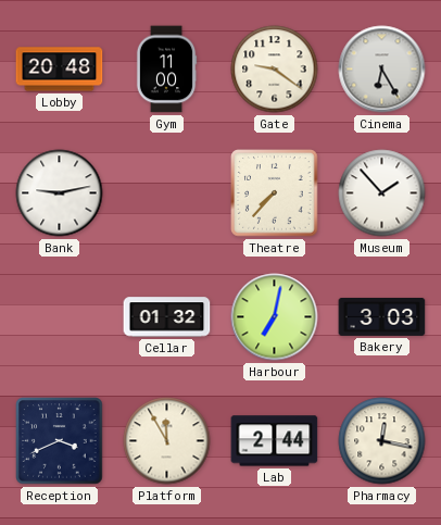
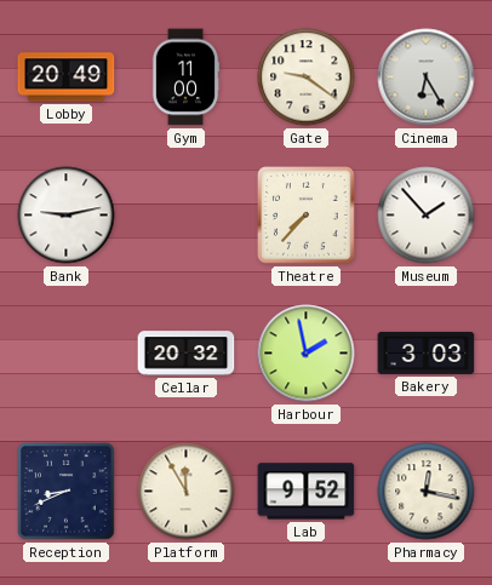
Lobby: 20:48 -> 20:49
Cellar: 01:32 -> 20:32
Harbour: 7:02 -> 1:58
Reception: 3:41 -> 8:41
Lab: 2:44 -> 9:52
